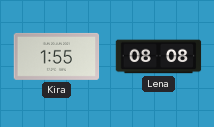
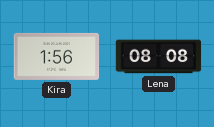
Kira: 1:55 -> 1:56
